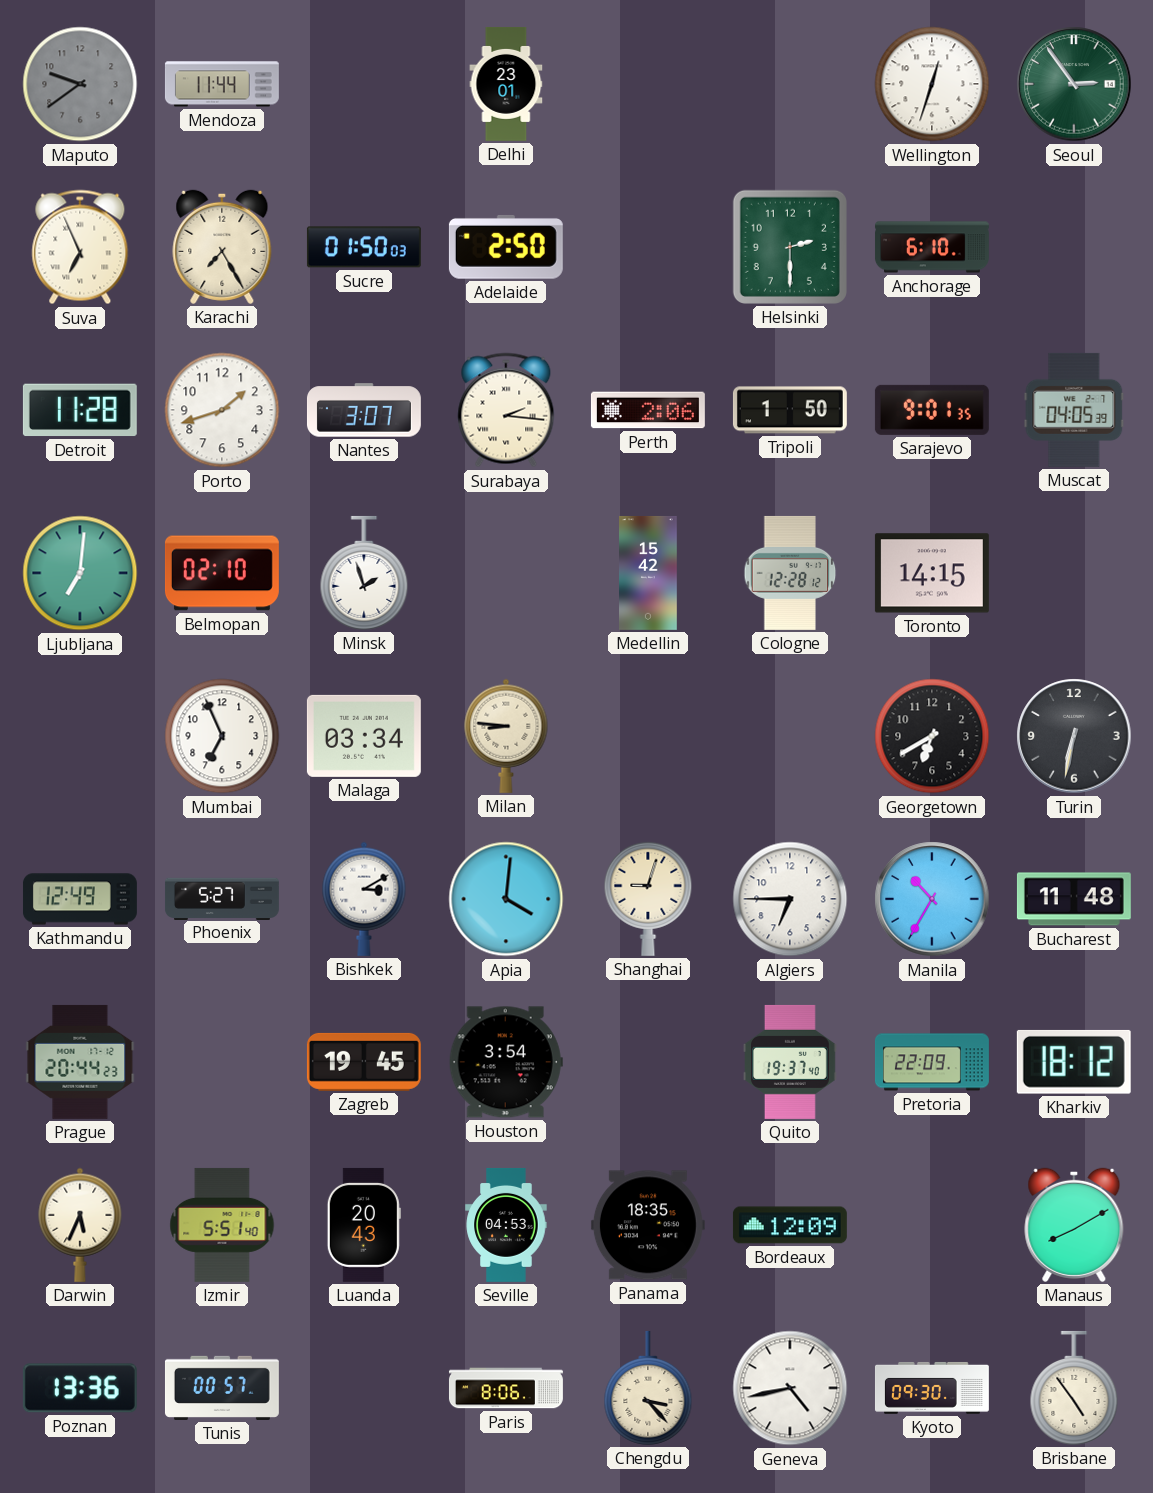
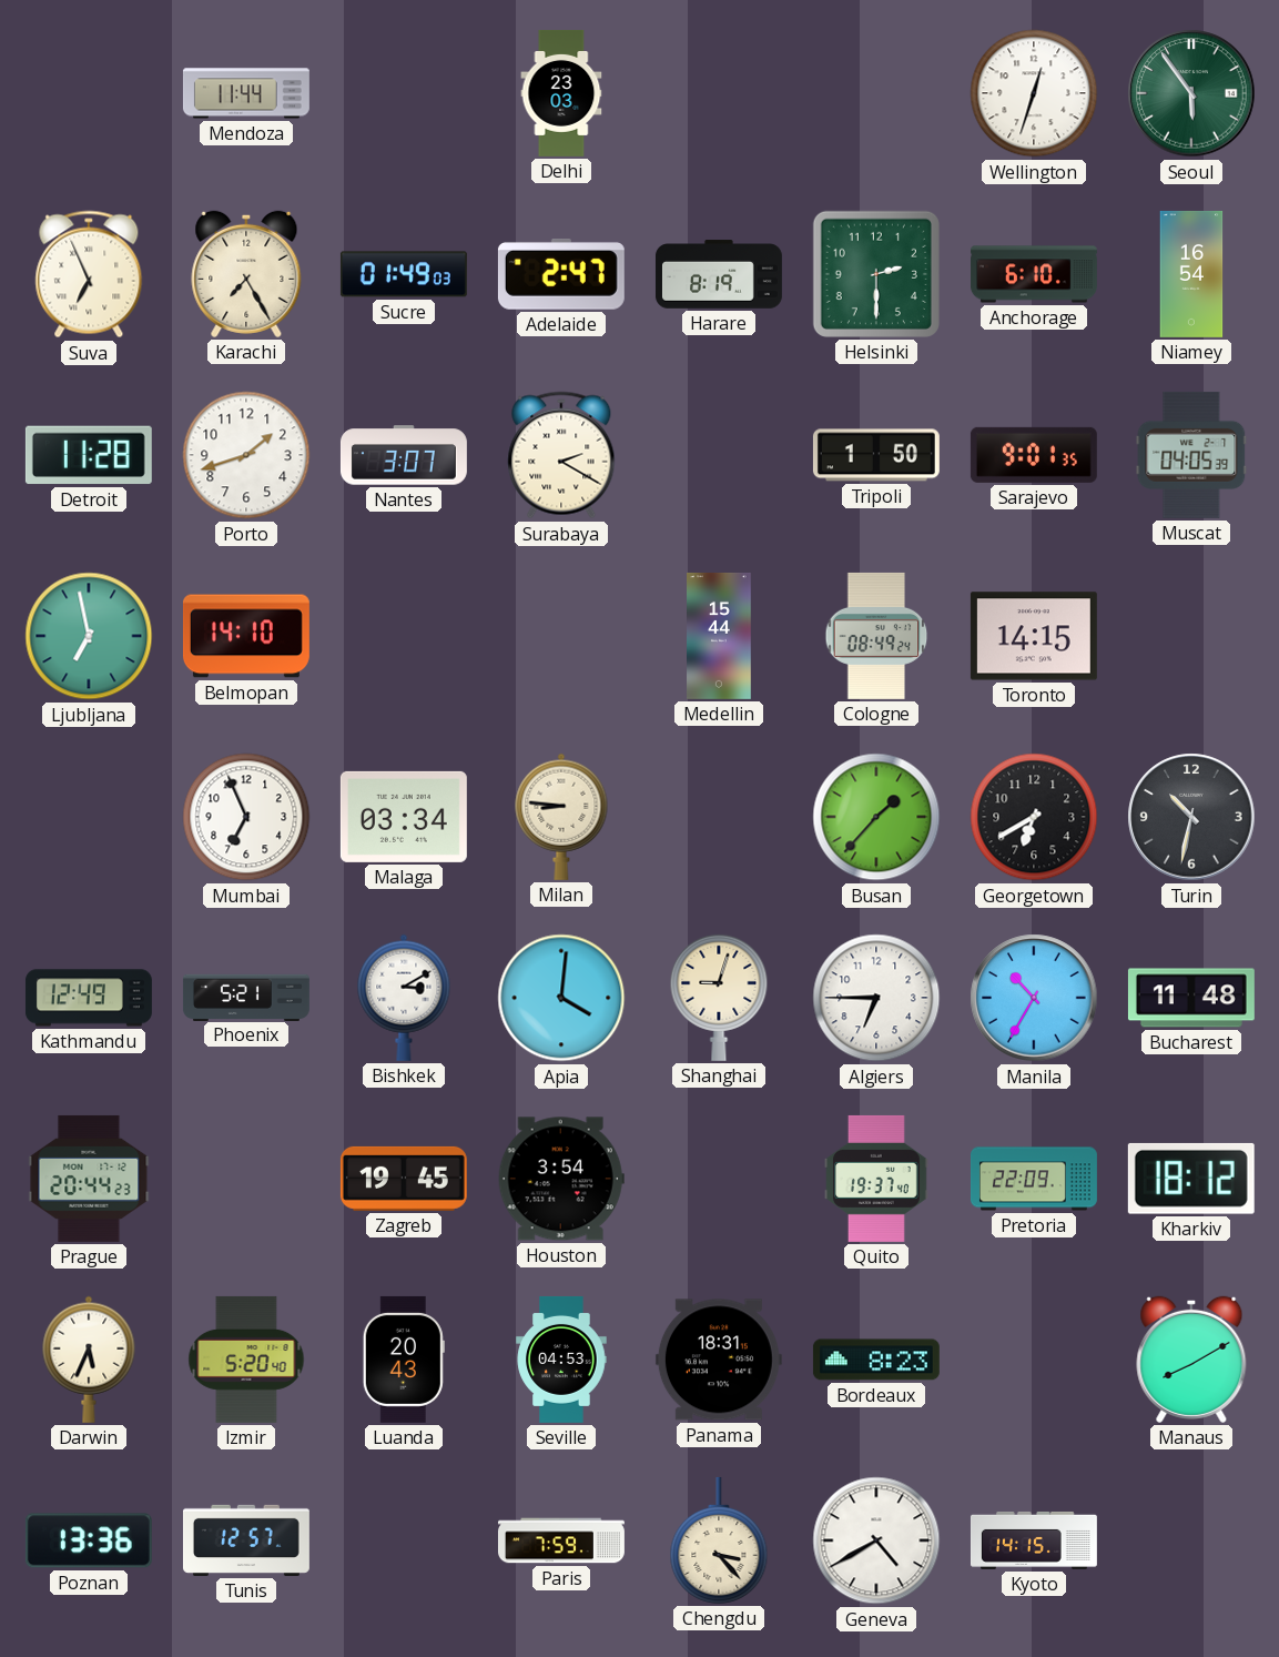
Maputo: 9:39 -> none
Delhi: 23:01 -> 23:03
Seoul: 2:54 -> 5:54
Sucre: 01:50 -> 01:49
Adelaide: 2:50 -> 2:47
Harare: none -> 8:19
Niamey: none -> 16:54
Surabaya: 2:16 -> 2:20
Perth: 2:06 -> none
Ljubljana: 7:01 -> 6:58
Belmopan: 02:10 -> 14:10
Minsk: 1:57 -> none
Medellin: 15:42 -> 15:44
Cologne: 12:28 -> 08:49
Busan: none -> 1:37
Turin: 6:32 -> 10:32
Phoenix: 5:27 -> 5:21
Izmir: 5:51 -> 5:20
Panama: 18:35 -> 18:31
Bordeaux: 12:09 -> 8:23
Tunis: 00:57 -> 12:57
Paris: 8:06 -> 7:59
Geneva: 4:43 -> 4:40
Kyoto: 09:30 -> 14:15
Brisbane: 4:54 -> none
